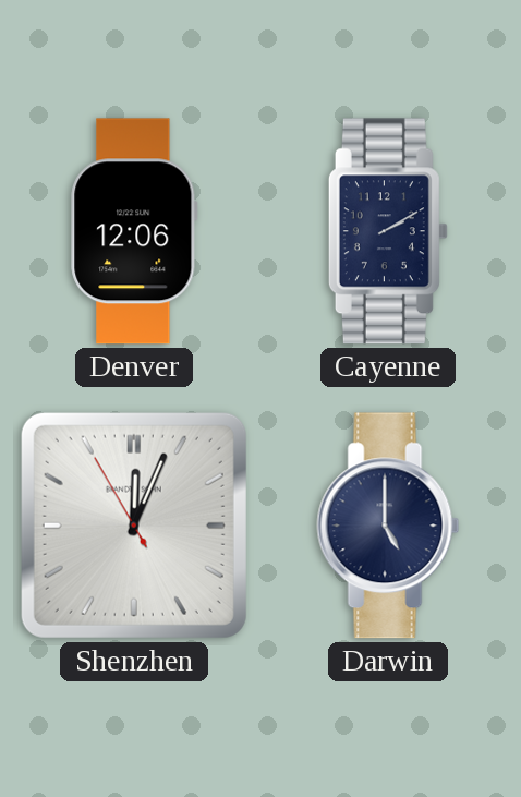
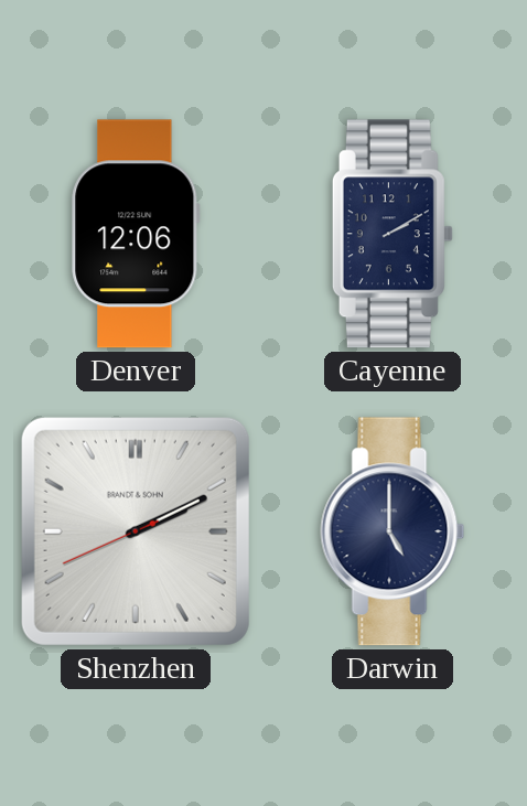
Shenzhen: 12:03 -> 2:10
